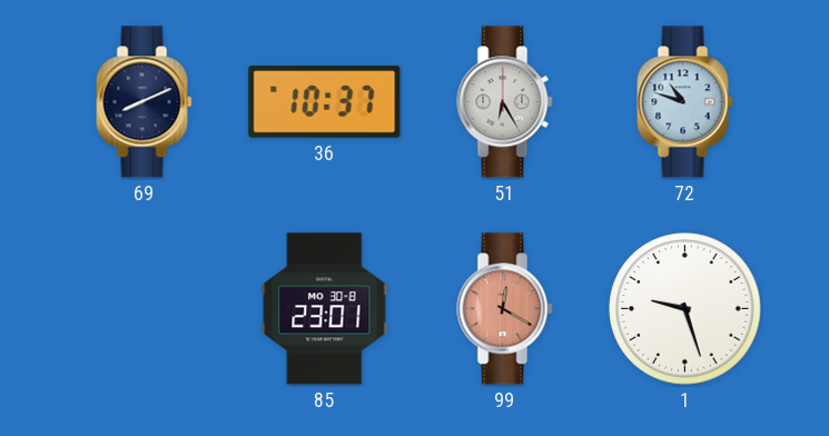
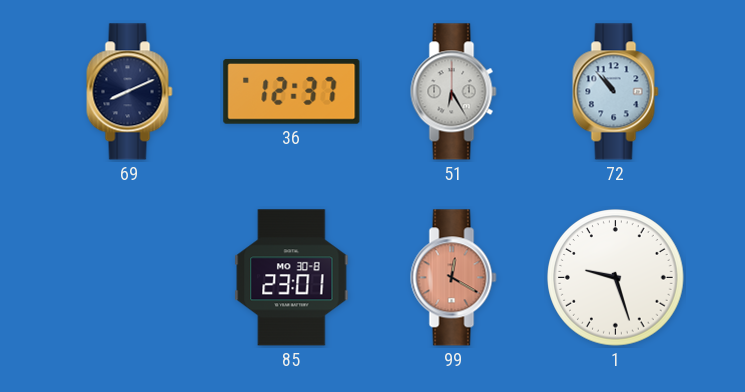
36: 10:37 -> 12:37
72: 10:48 -> 10:53
